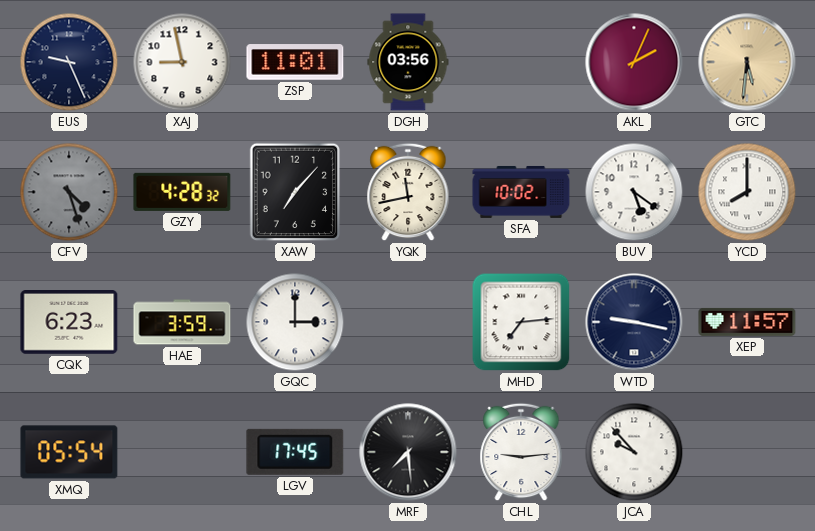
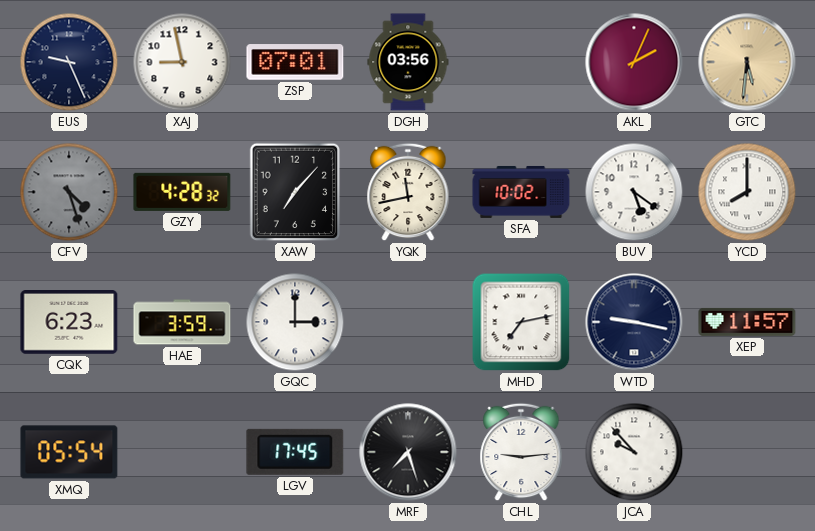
ZSP: 11:01 -> 07:01
MHD: 7:14 -> 7:13
MRF: 7:29 -> 7:27
